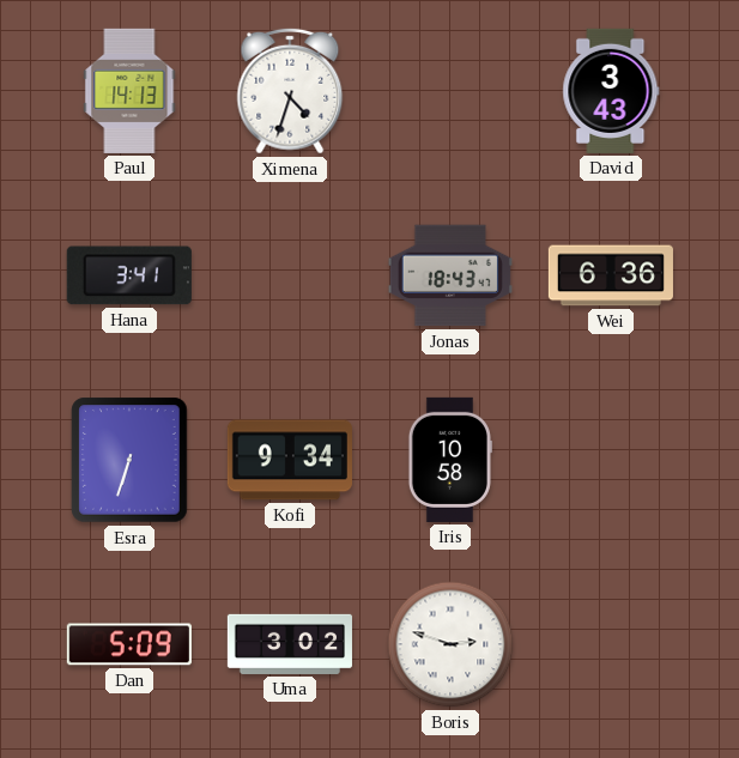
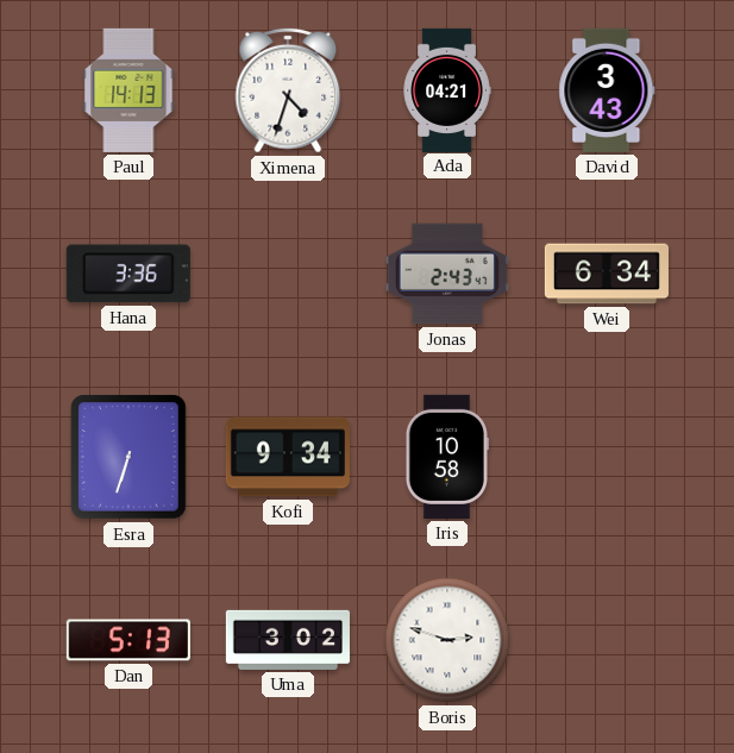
Ada: none -> 04:21
Hana: 3:41 -> 3:36
Jonas: 18:43 -> 2:43
Wei: 6:36 -> 6:34
Dan: 5:09 -> 5:13
